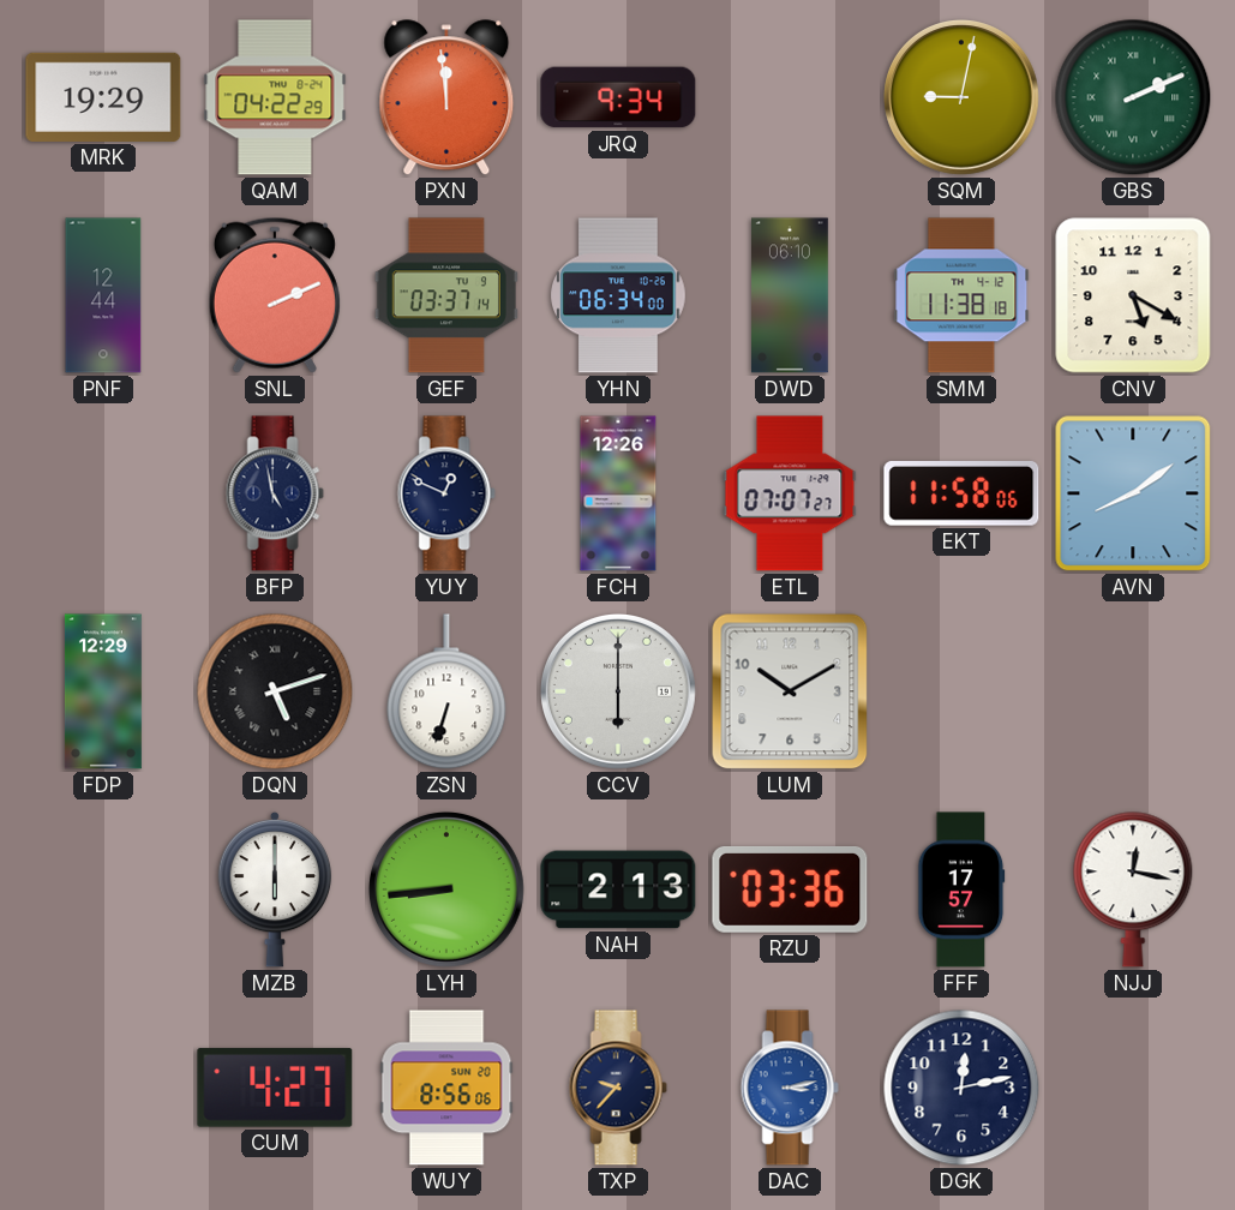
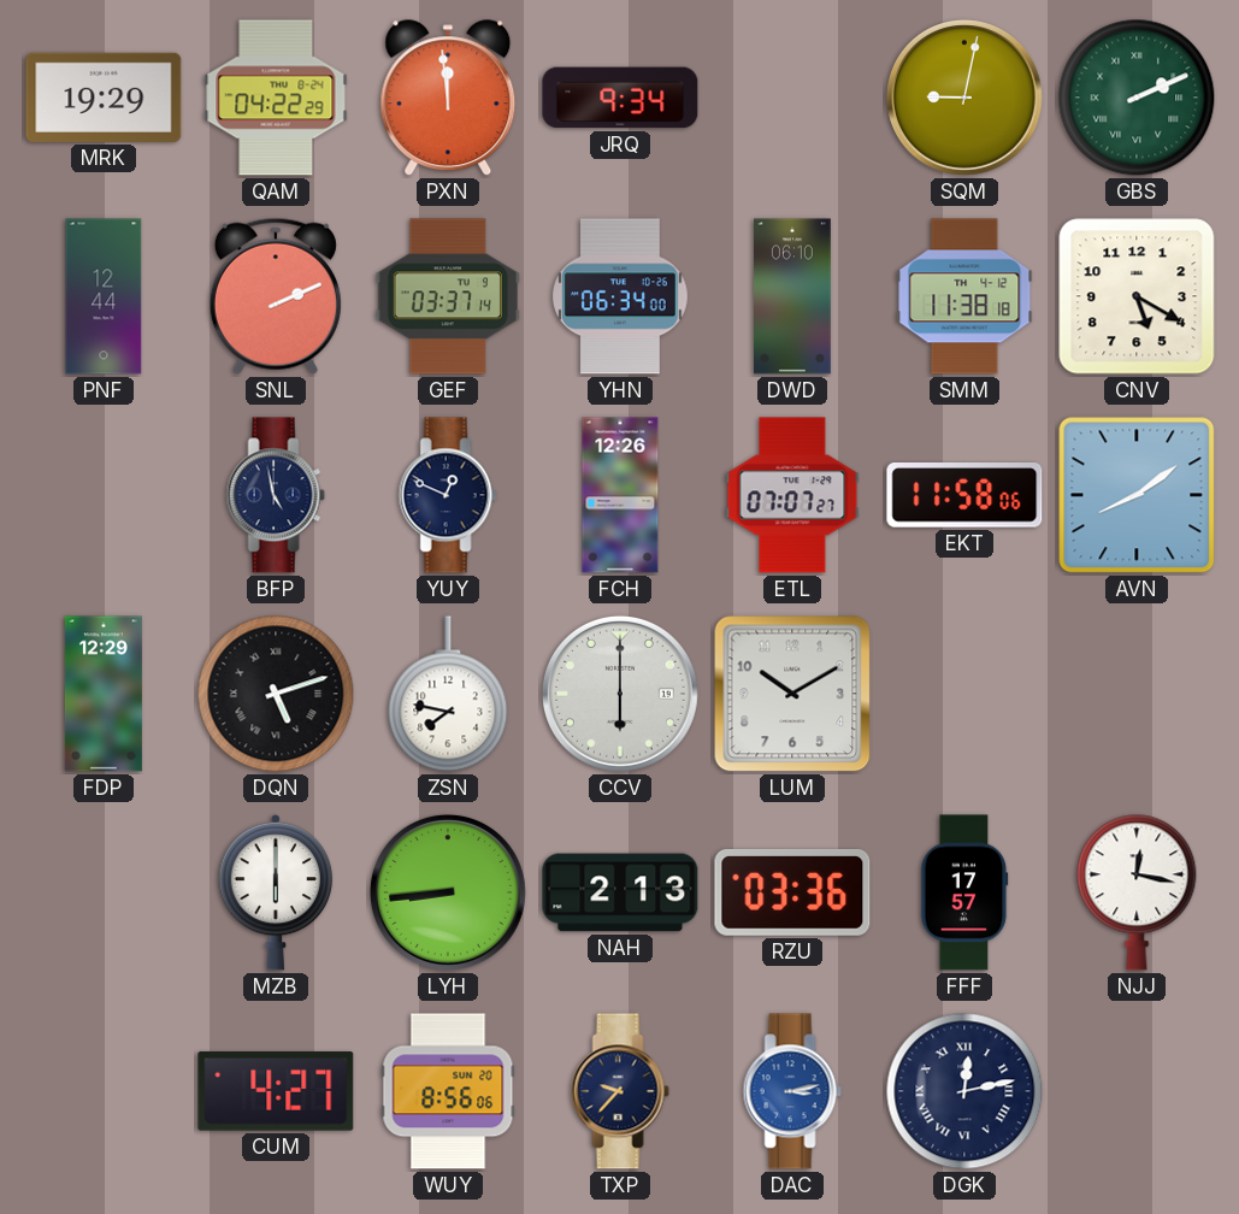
ZSN: 6:33 -> 7:47
DGK numerals: Arabic -> Roman
